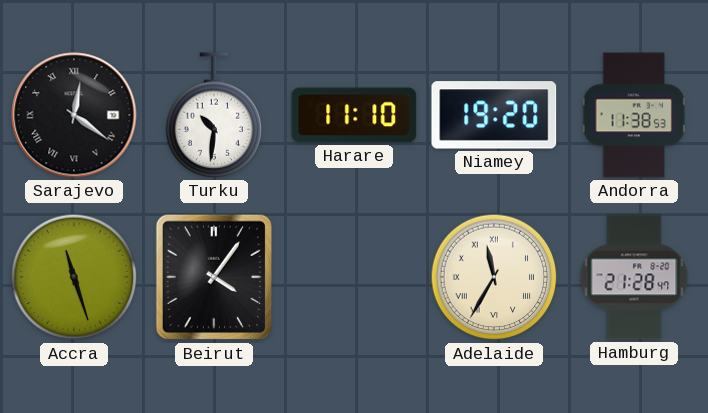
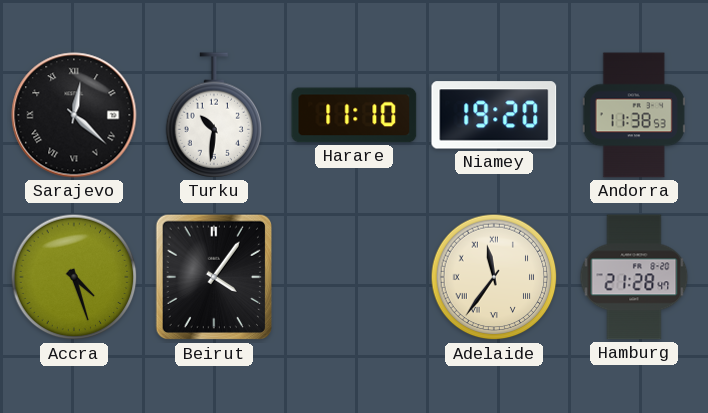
Sarajevo: 12:21 -> 12:22
Accra: 11:27 -> 4:27
Adelaide: 11:35 -> 11:36
